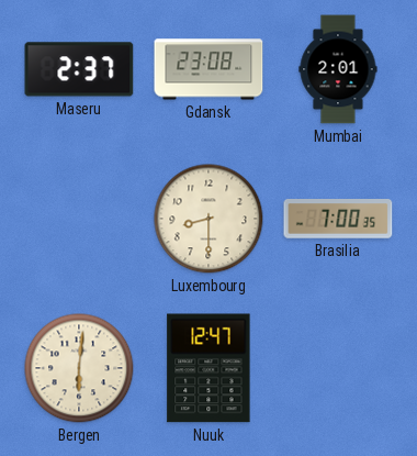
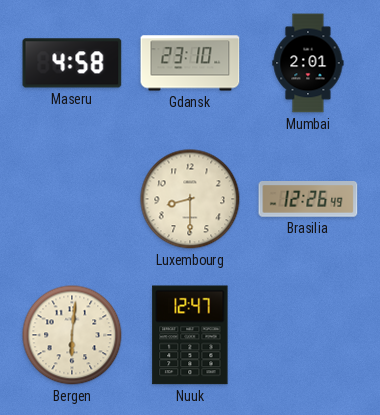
Maseru: 2:37 -> 4:58
Gdansk: 23:08 -> 23:10
Brasilia: 7:00 -> 12:26
